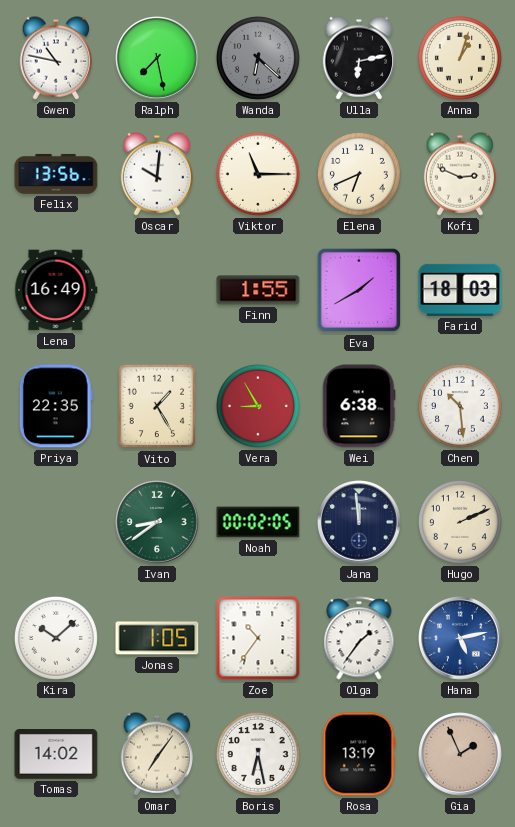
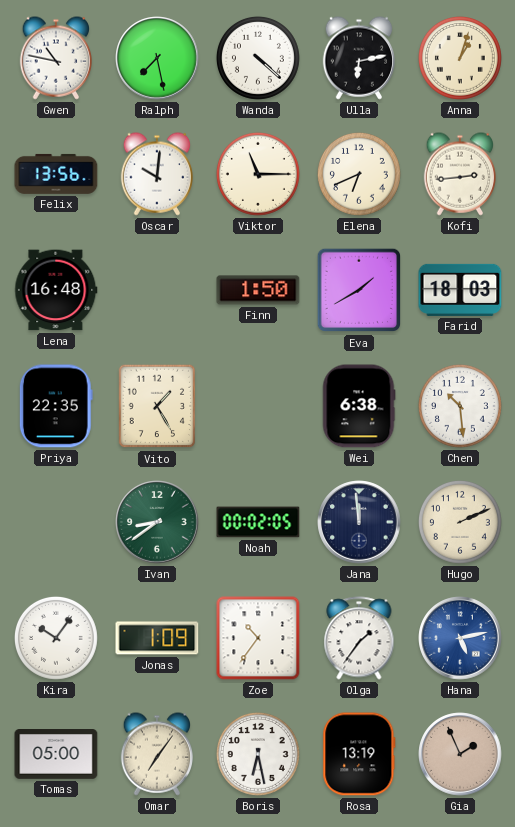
Wanda: 6:22 -> 4:22
Wanda dial: grey -> white
Kofi: 2:49 -> 2:44
Lena: 16:49 -> 16:48
Finn: 1:55 -> 1:50
Vera: 8:55 -> none
Kira: 10:08 -> 10:06
Jonas: 1:05 -> 1:09
Tomas: 14:02 -> 05:00
